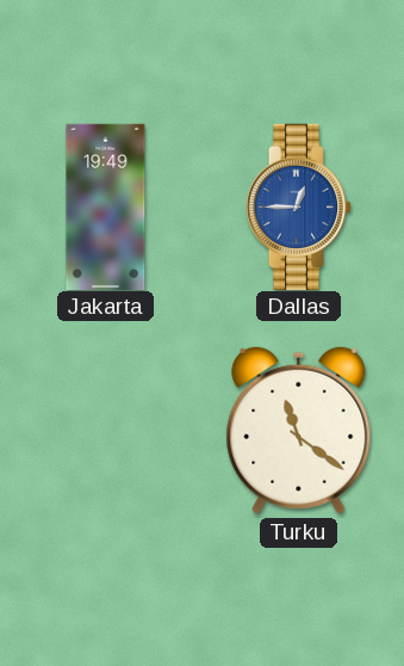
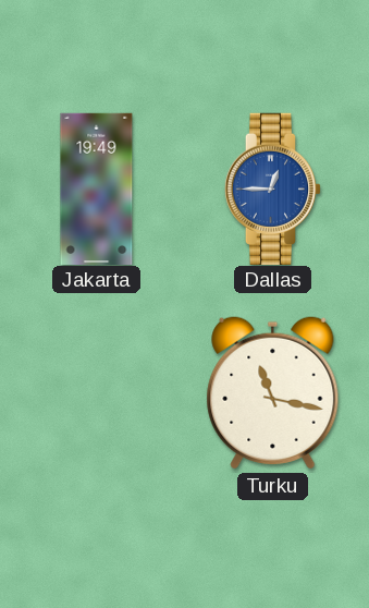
Turku: 11:21 -> 11:17
